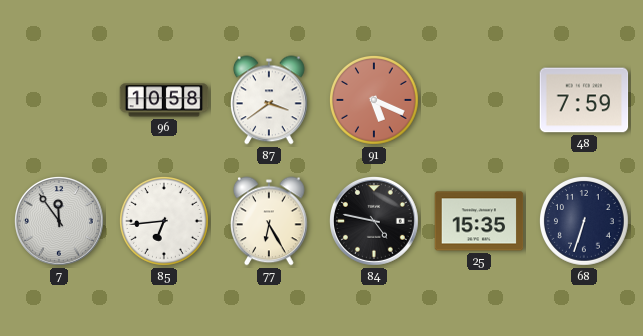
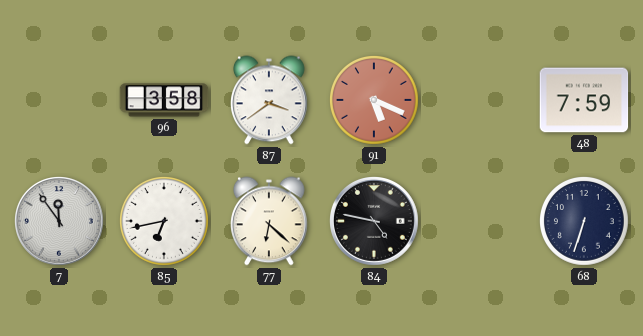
96: 10:58 -> 3:58
85: 6:44 -> 6:43
77: 6:25 -> 6:22
25: 15:35 -> none
